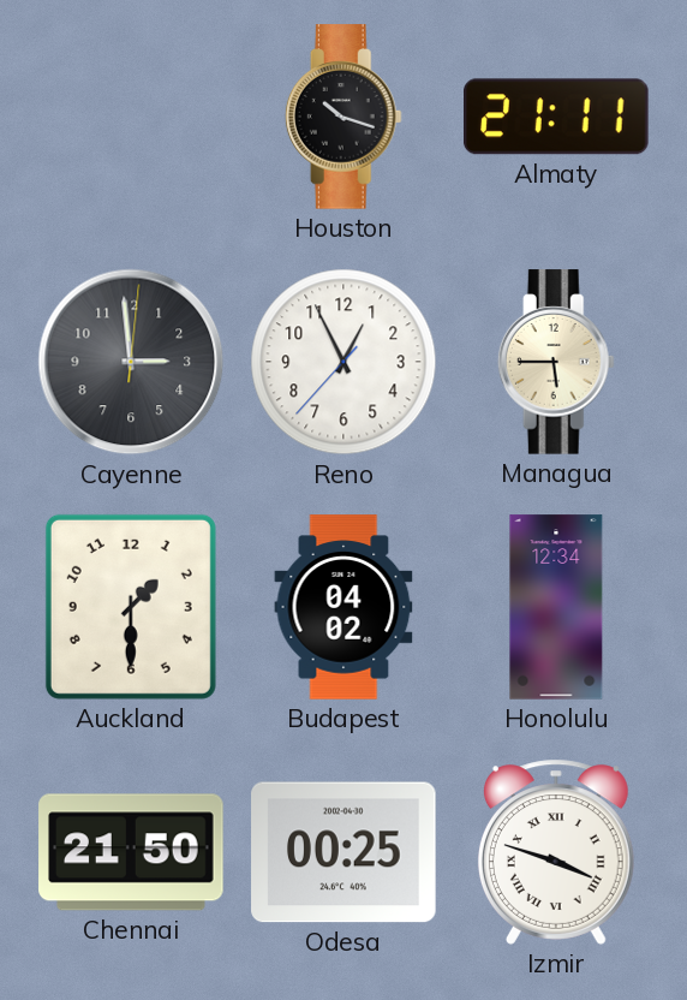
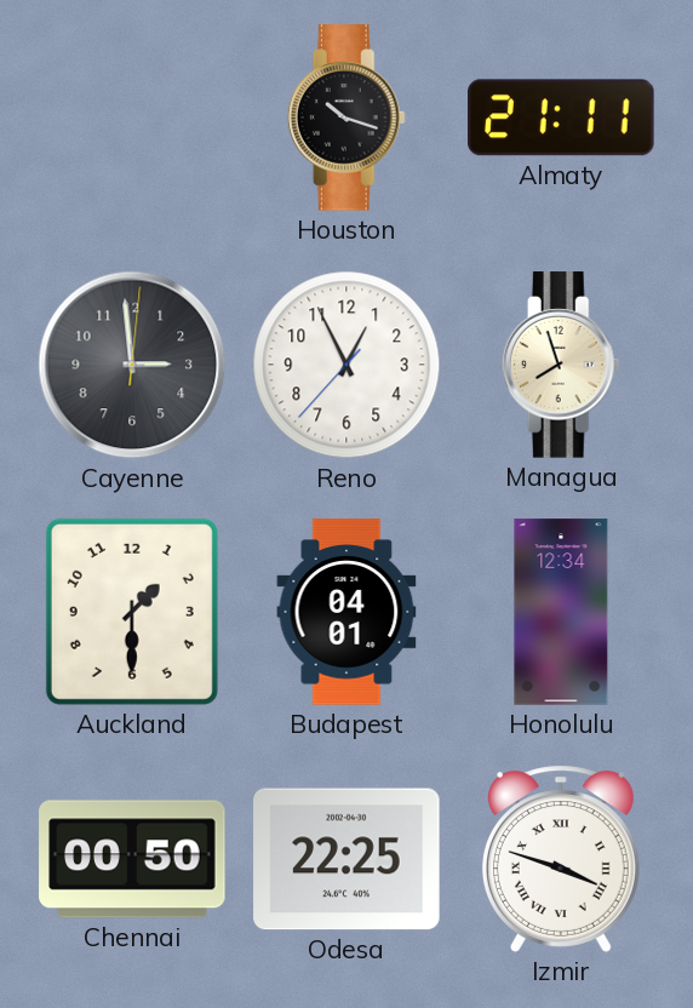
Managua: 5:45 -> 7:57
Budapest: 04:02 -> 04:01
Chennai: 21:50 -> 00:50
Odesa: 00:25 -> 22:25
